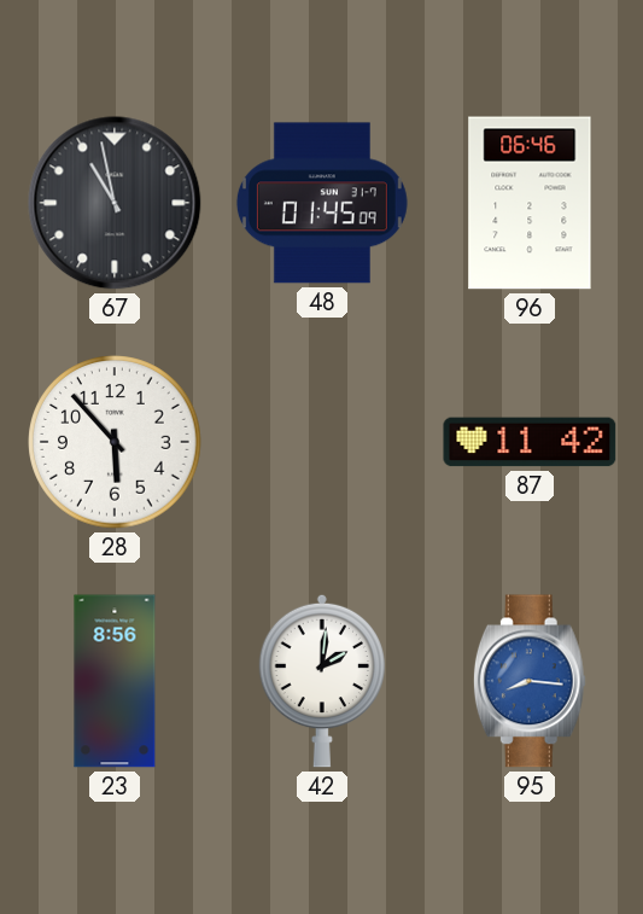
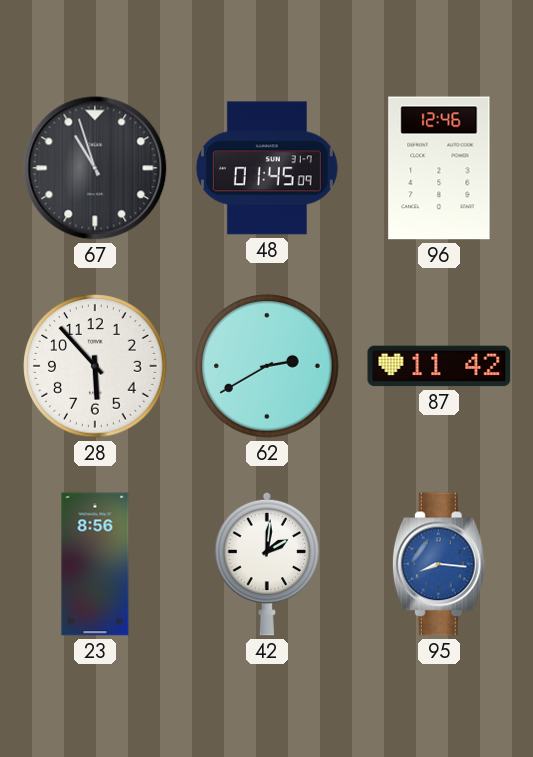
67: 10:58 -> 10:57
96: 06:46 -> 12:46
62: none -> 2:40
